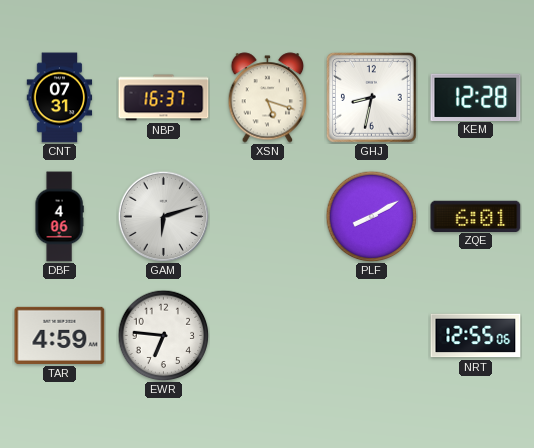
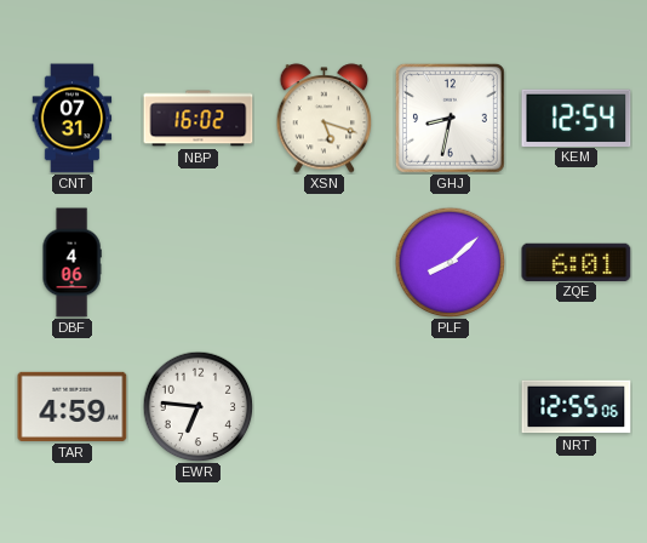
NBP: 16:37 -> 16:02
KEM: 12:28 -> 12:54
GAM: 6:12 -> none
PLF: 8:10 -> 8:08
